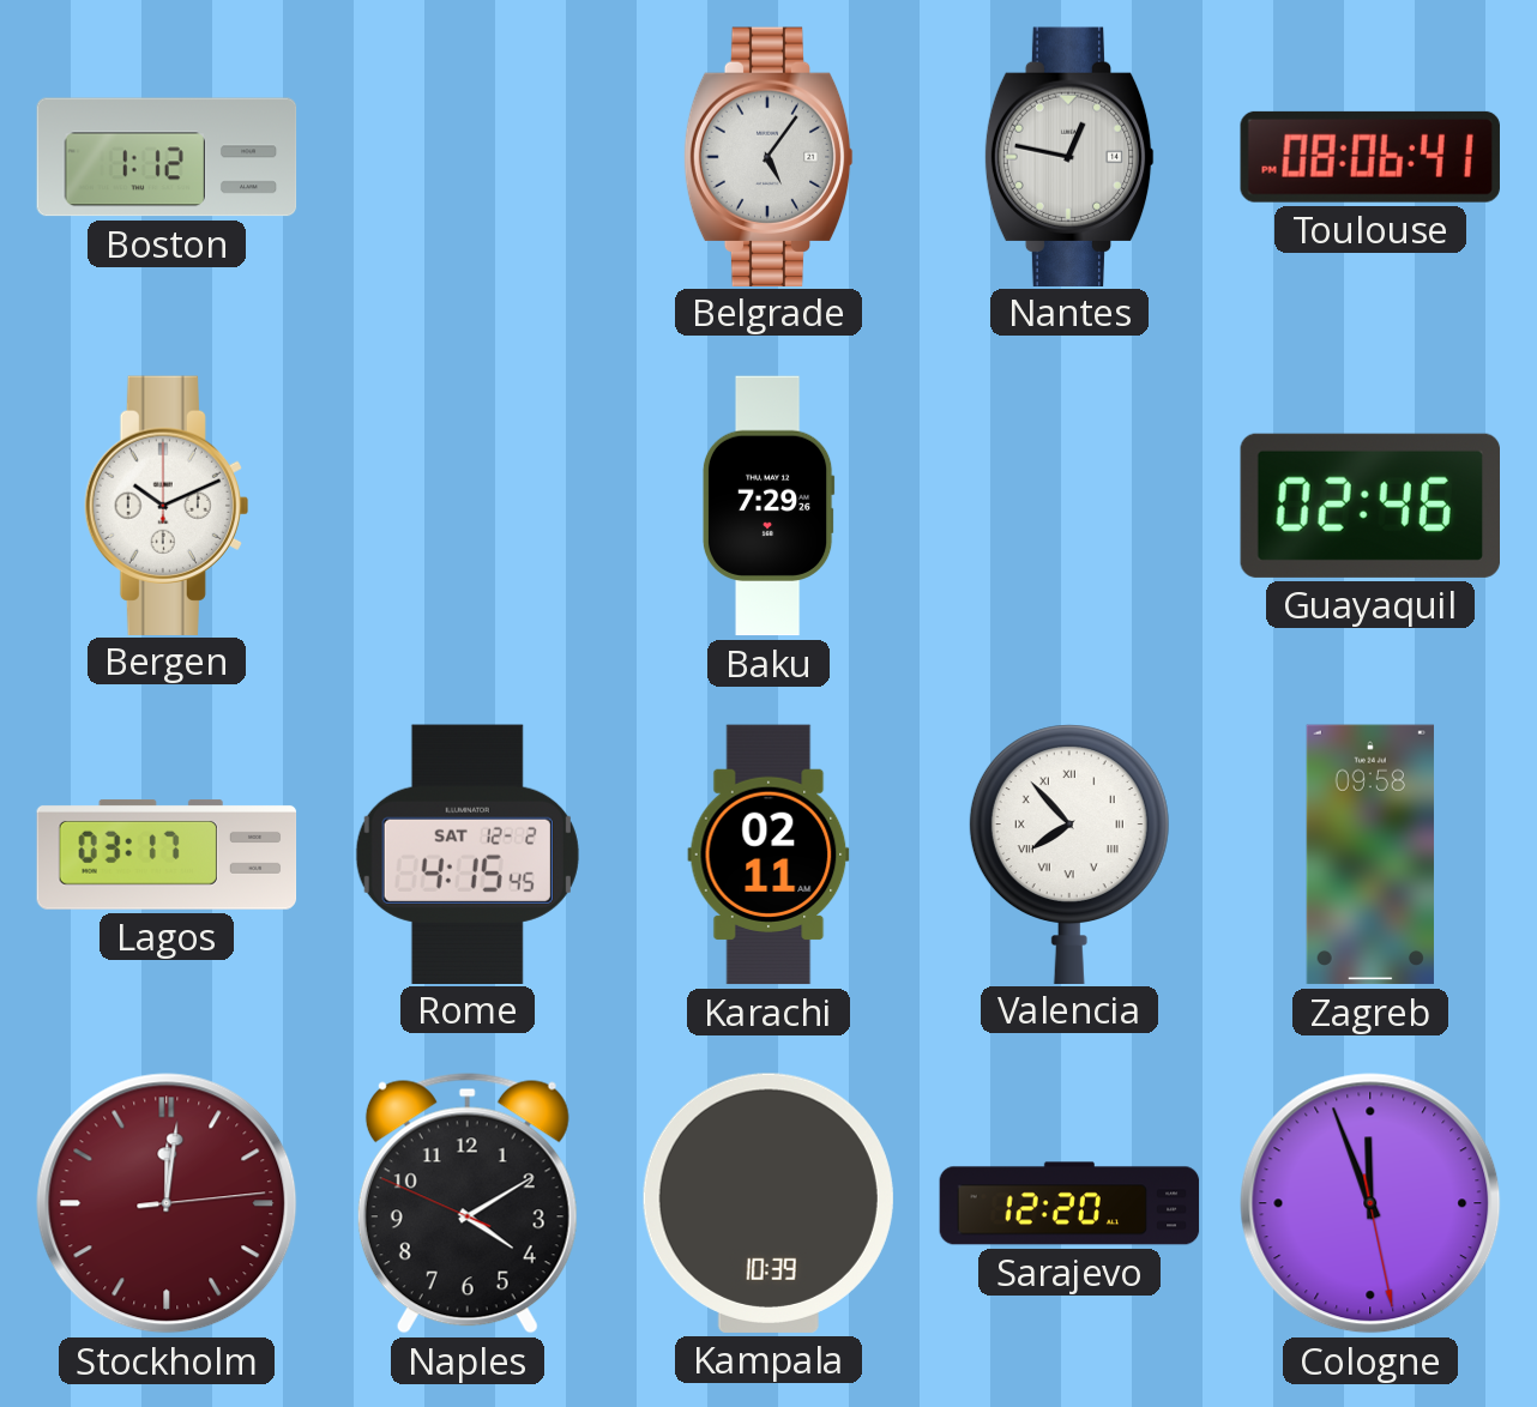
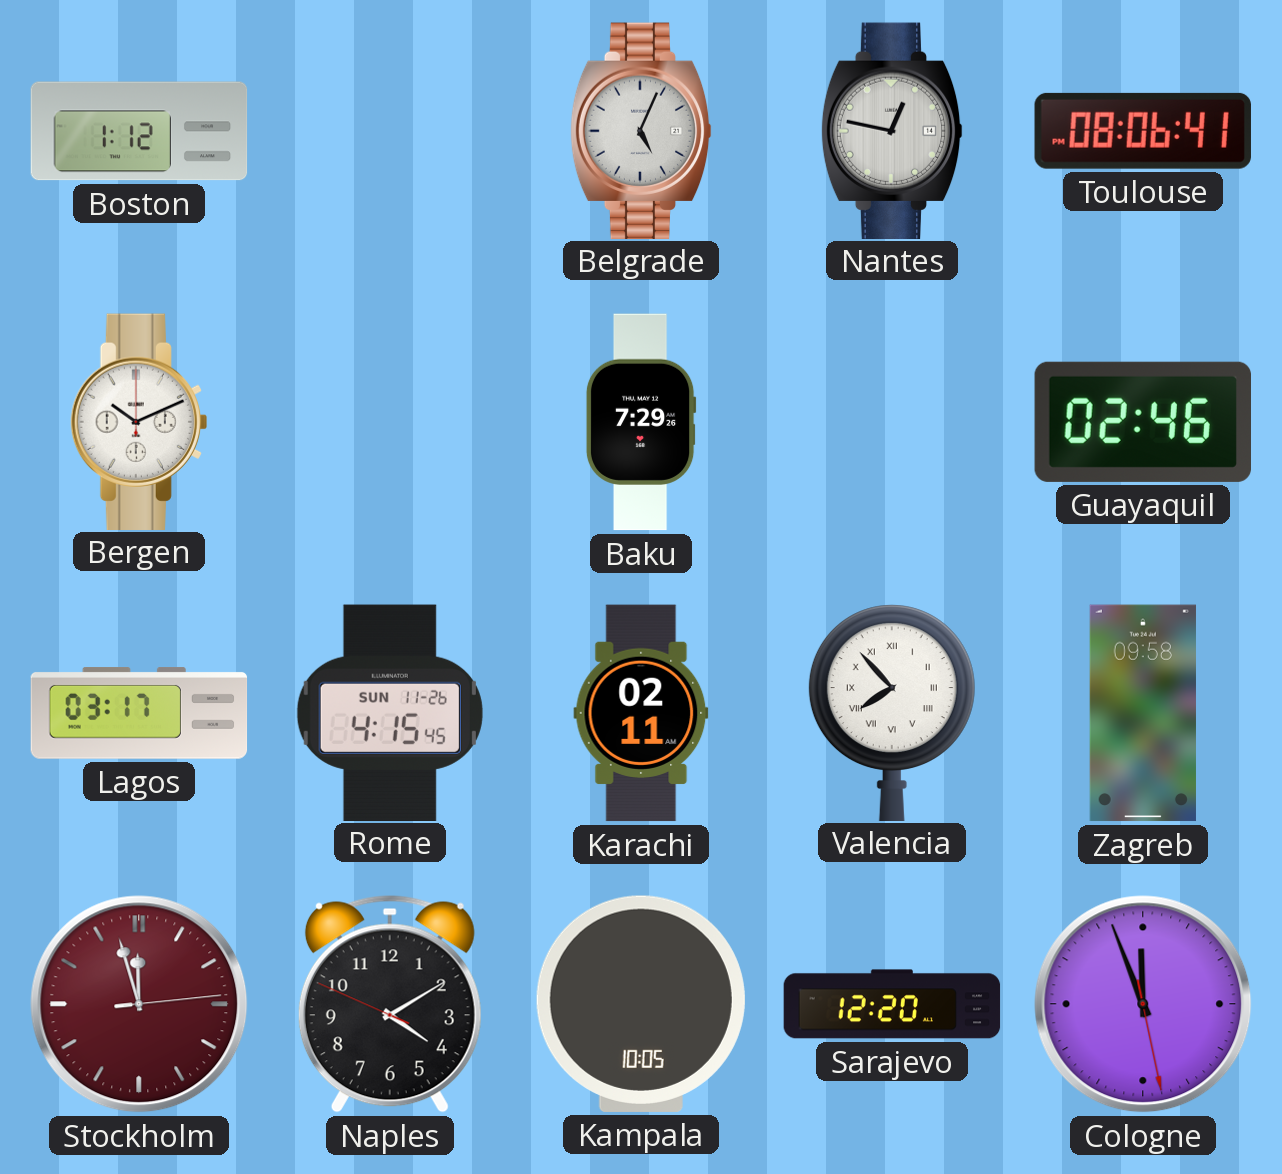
Belgrade: 5:06 -> 5:04
Rome date: SAT 12-2 -> SUN 11-26
Stockholm: 12:01 -> 11:57
Kampala: 10:39 -> 10:05
